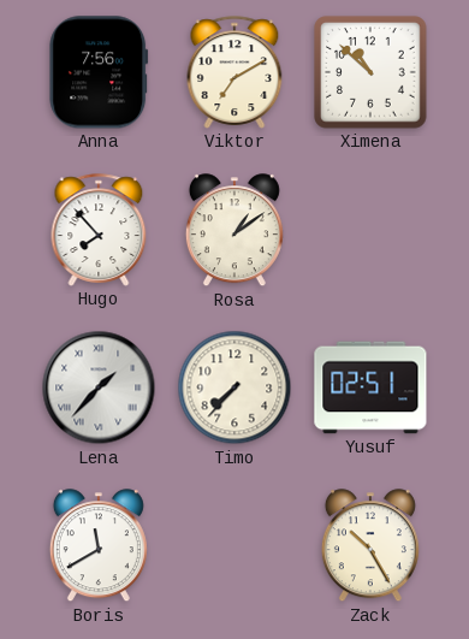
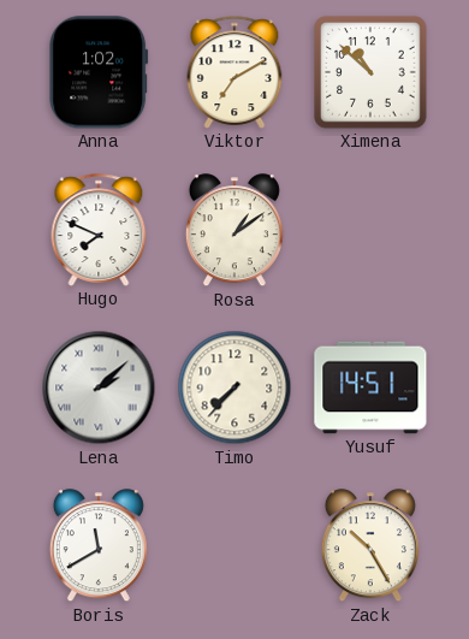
Anna: 7:56 -> 1:02
Hugo: 7:53 -> 7:49
Lena: 1:37 -> 2:08
Yusuf: 02:51 -> 14:51
